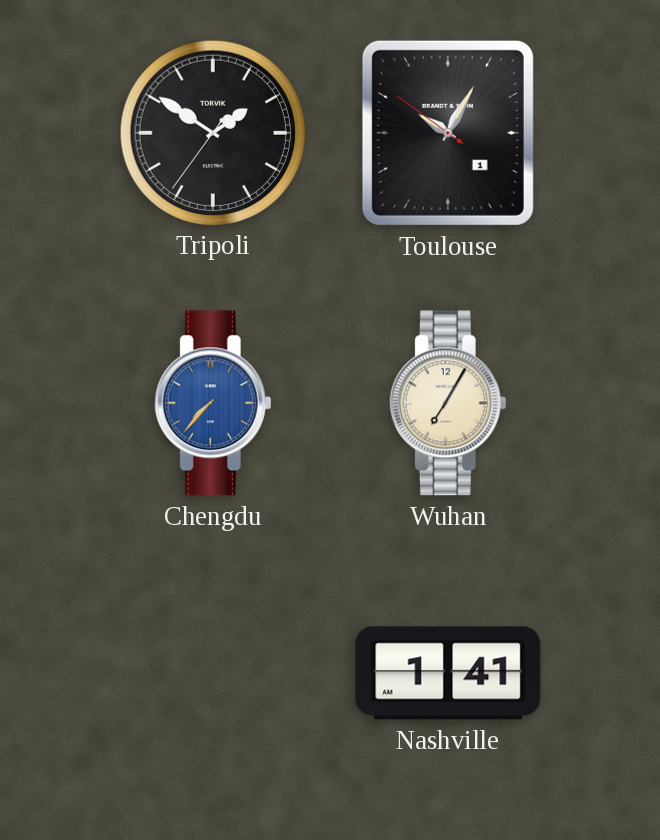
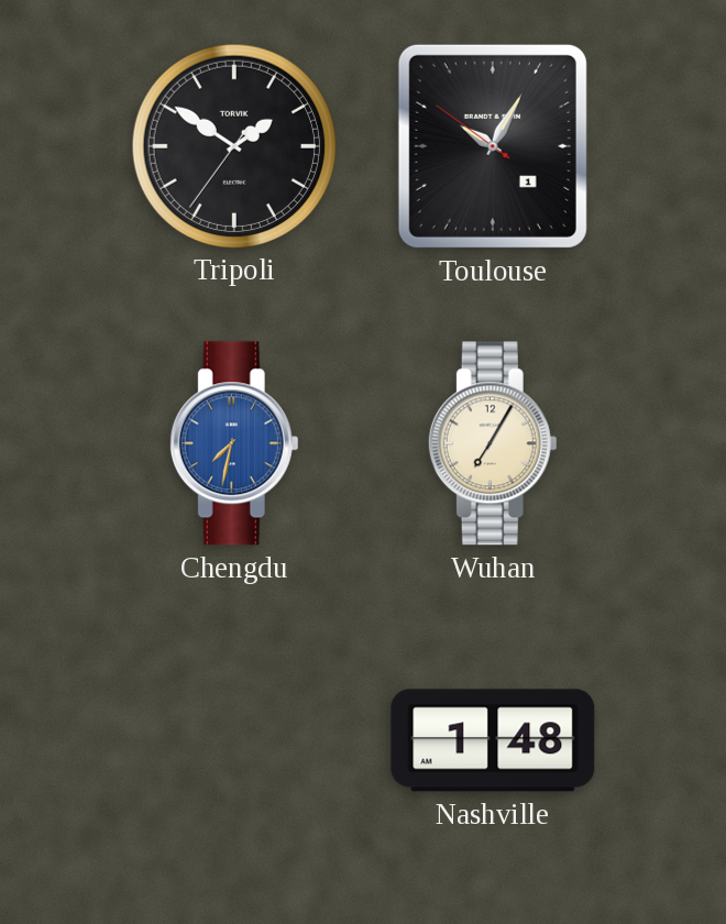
Chengdu: 7:37 -> 7:32
Nashville: 1:41 -> 1:48
